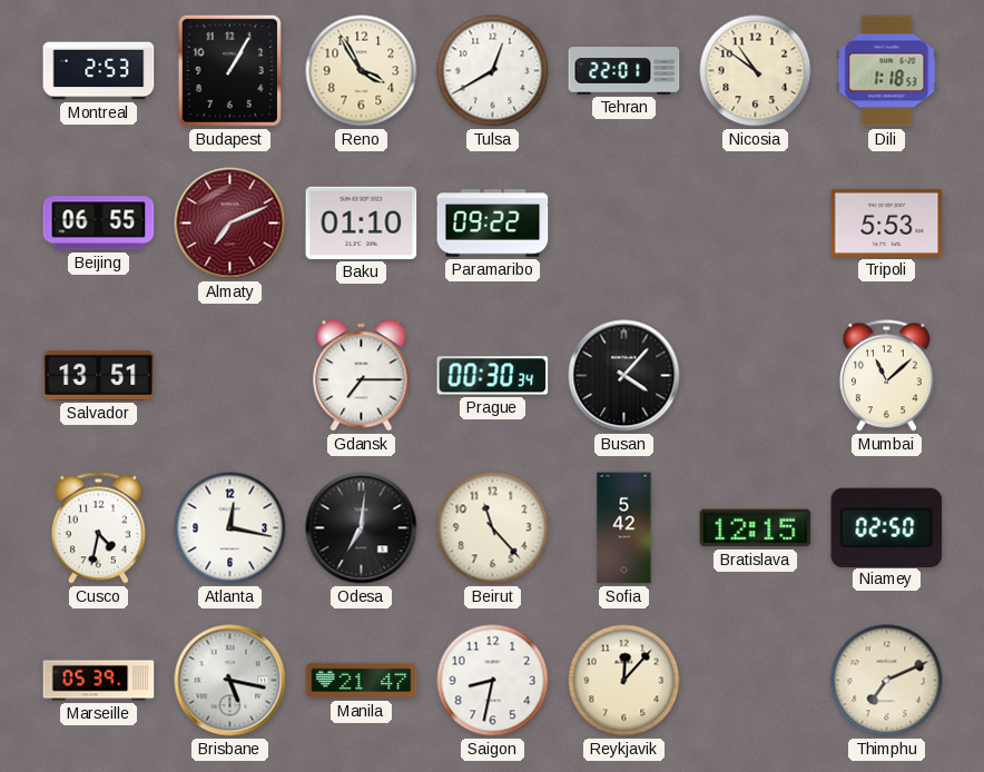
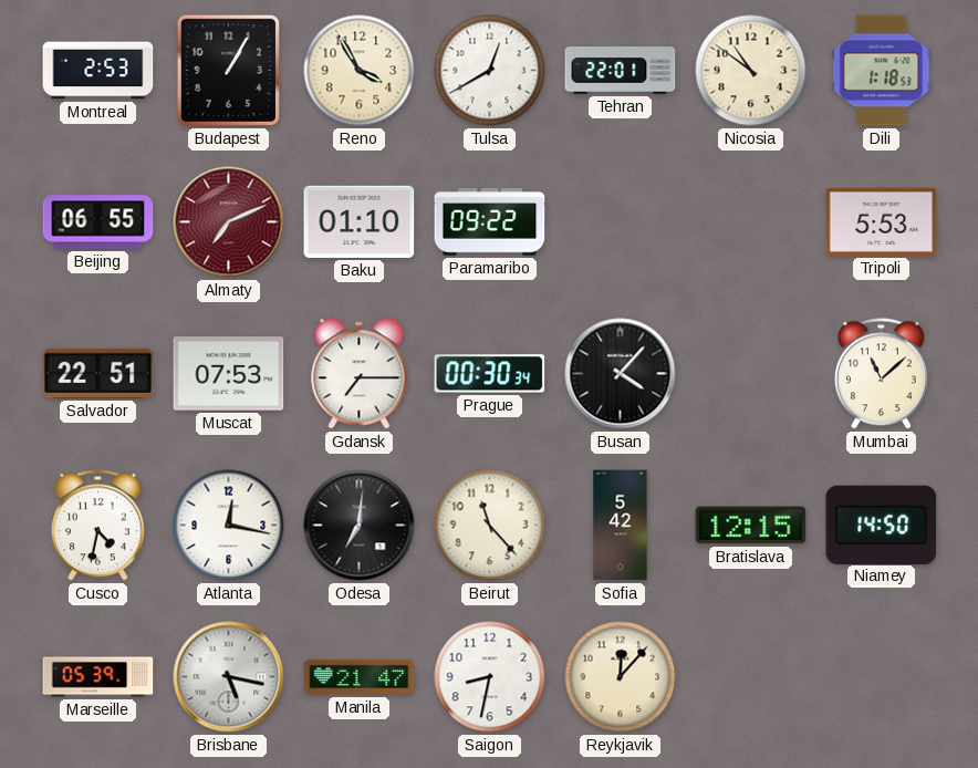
Salvador: 13:51 -> 22:51
Muscat: none -> 07:53
Niamey: 02:50 -> 14:50
Thimphu: 7:11 -> none
